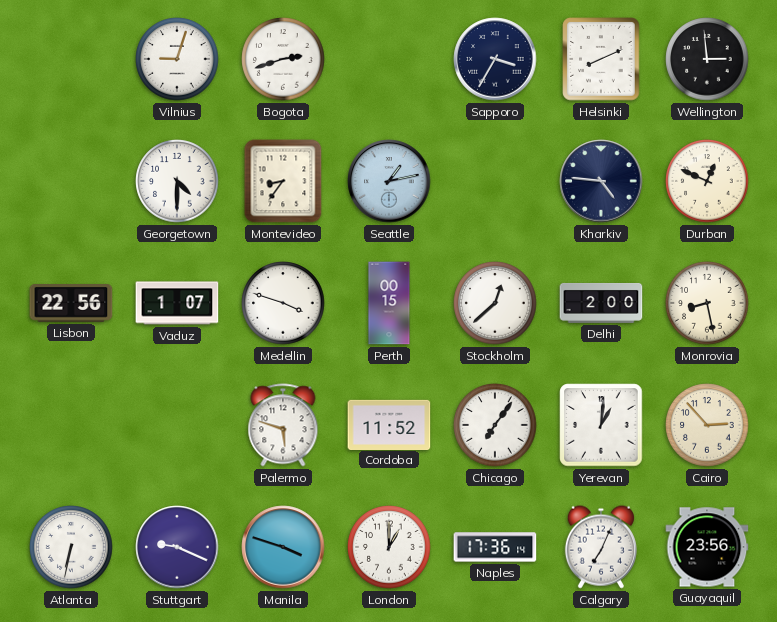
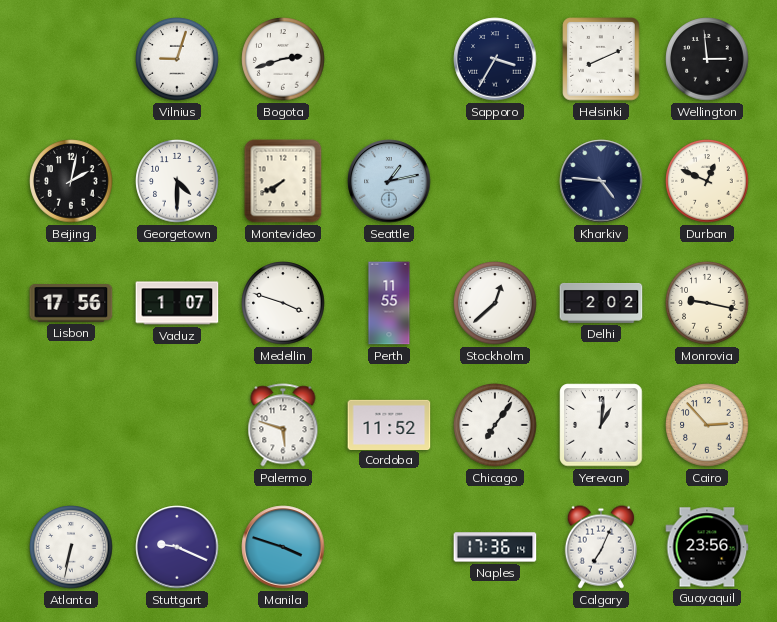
Beijing: none -> 2:02
Montevideo: 8:36 -> 7:40
Lisbon: 22:56 -> 17:56
Perth: 00:15 -> 11:55
Delhi: 2:00 -> 2:02
Monrovia: 8:28 -> 9:17
London: 1:00 -> none
